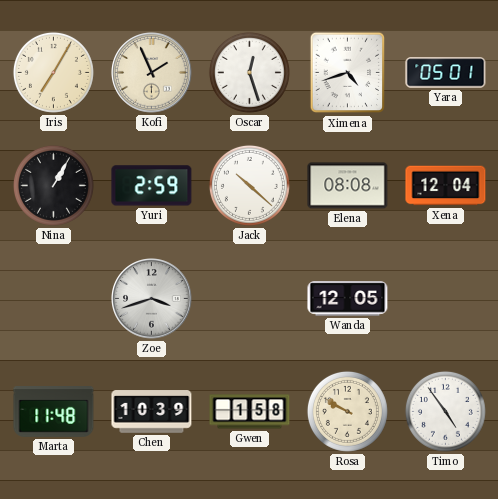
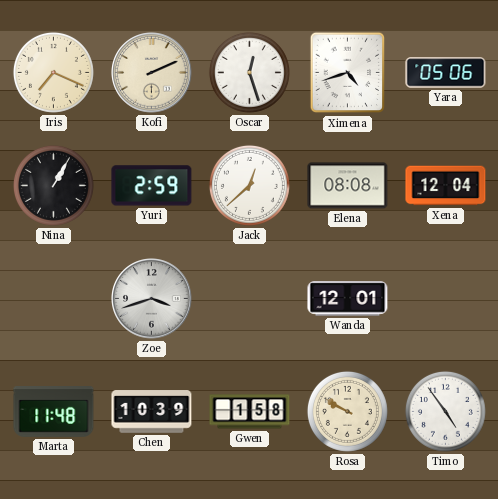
Iris: 7:05 -> 7:19
Kofi: 1:56 -> 2:11
Yara: 05:01 -> 05:06
Jack: 10:22 -> 12:38
Wanda: 12:05 -> 12:01
